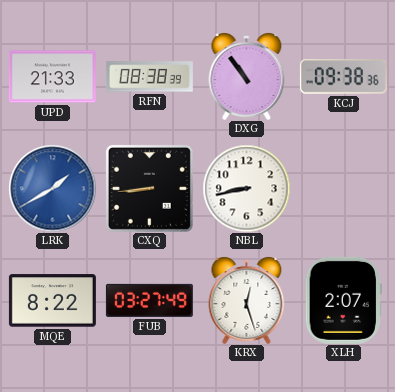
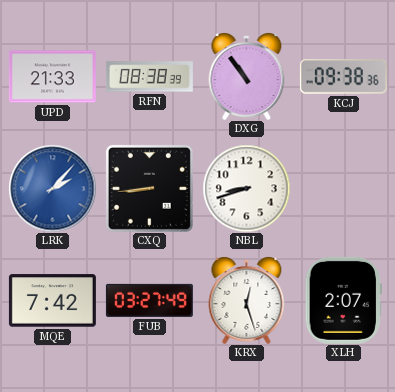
LRK: 1:40 -> 2:07
NBL: 8:43 -> 8:42
MQE: 8:22 -> 7:42
